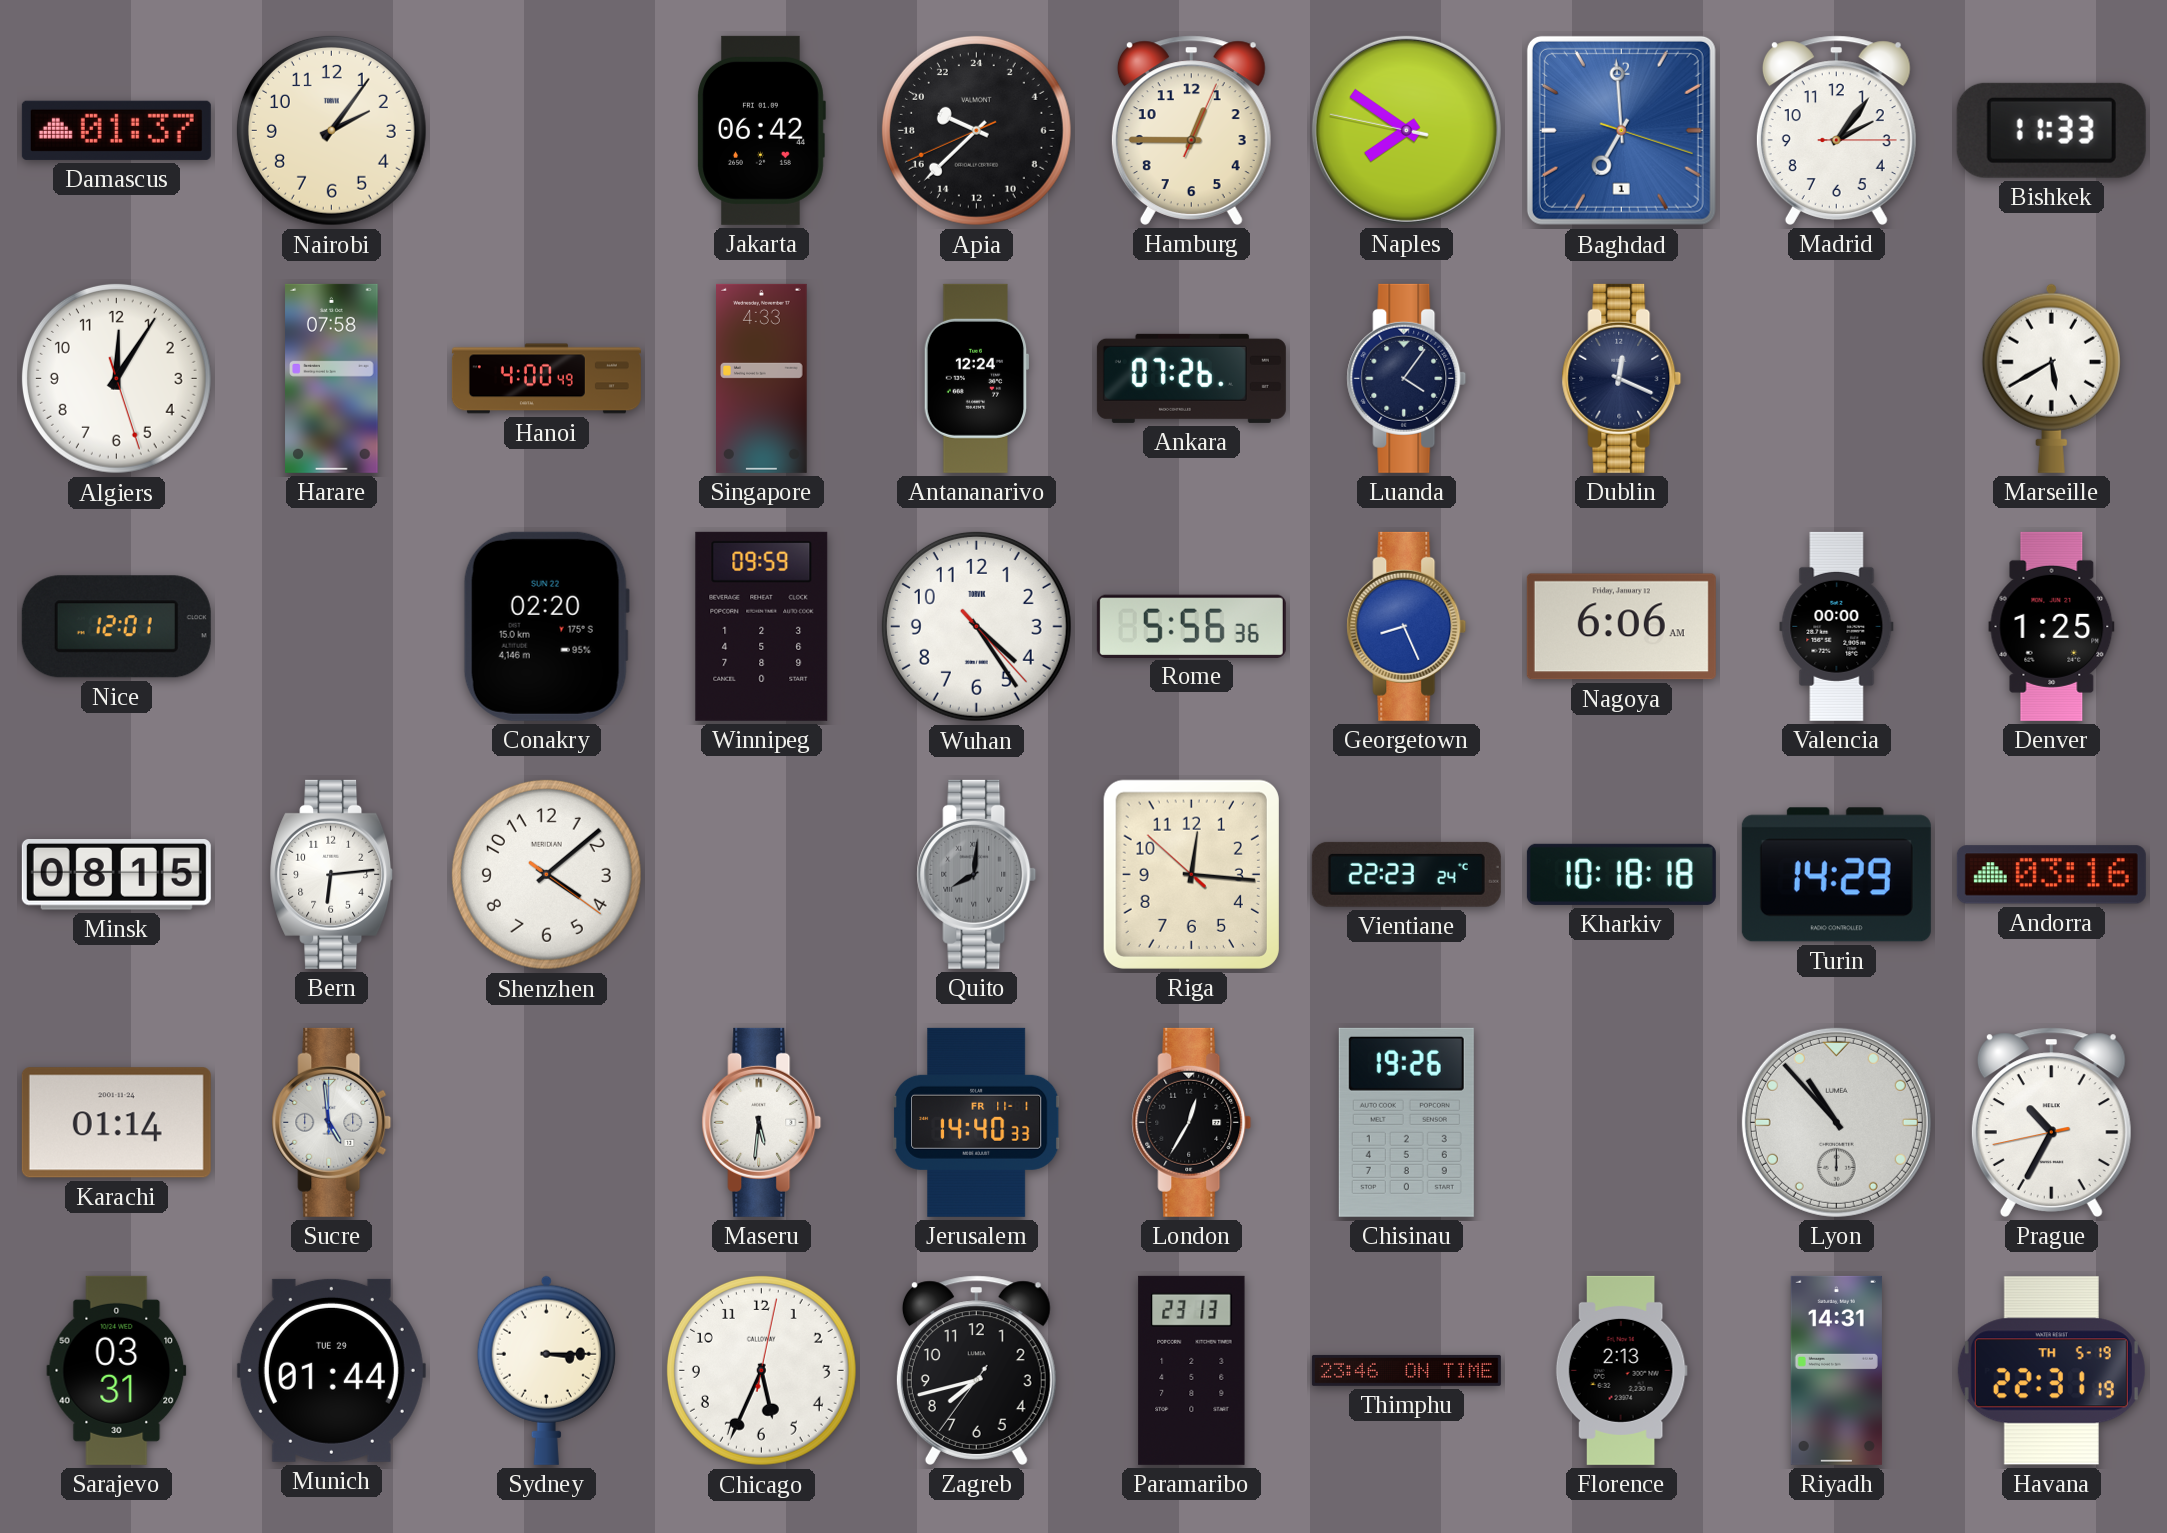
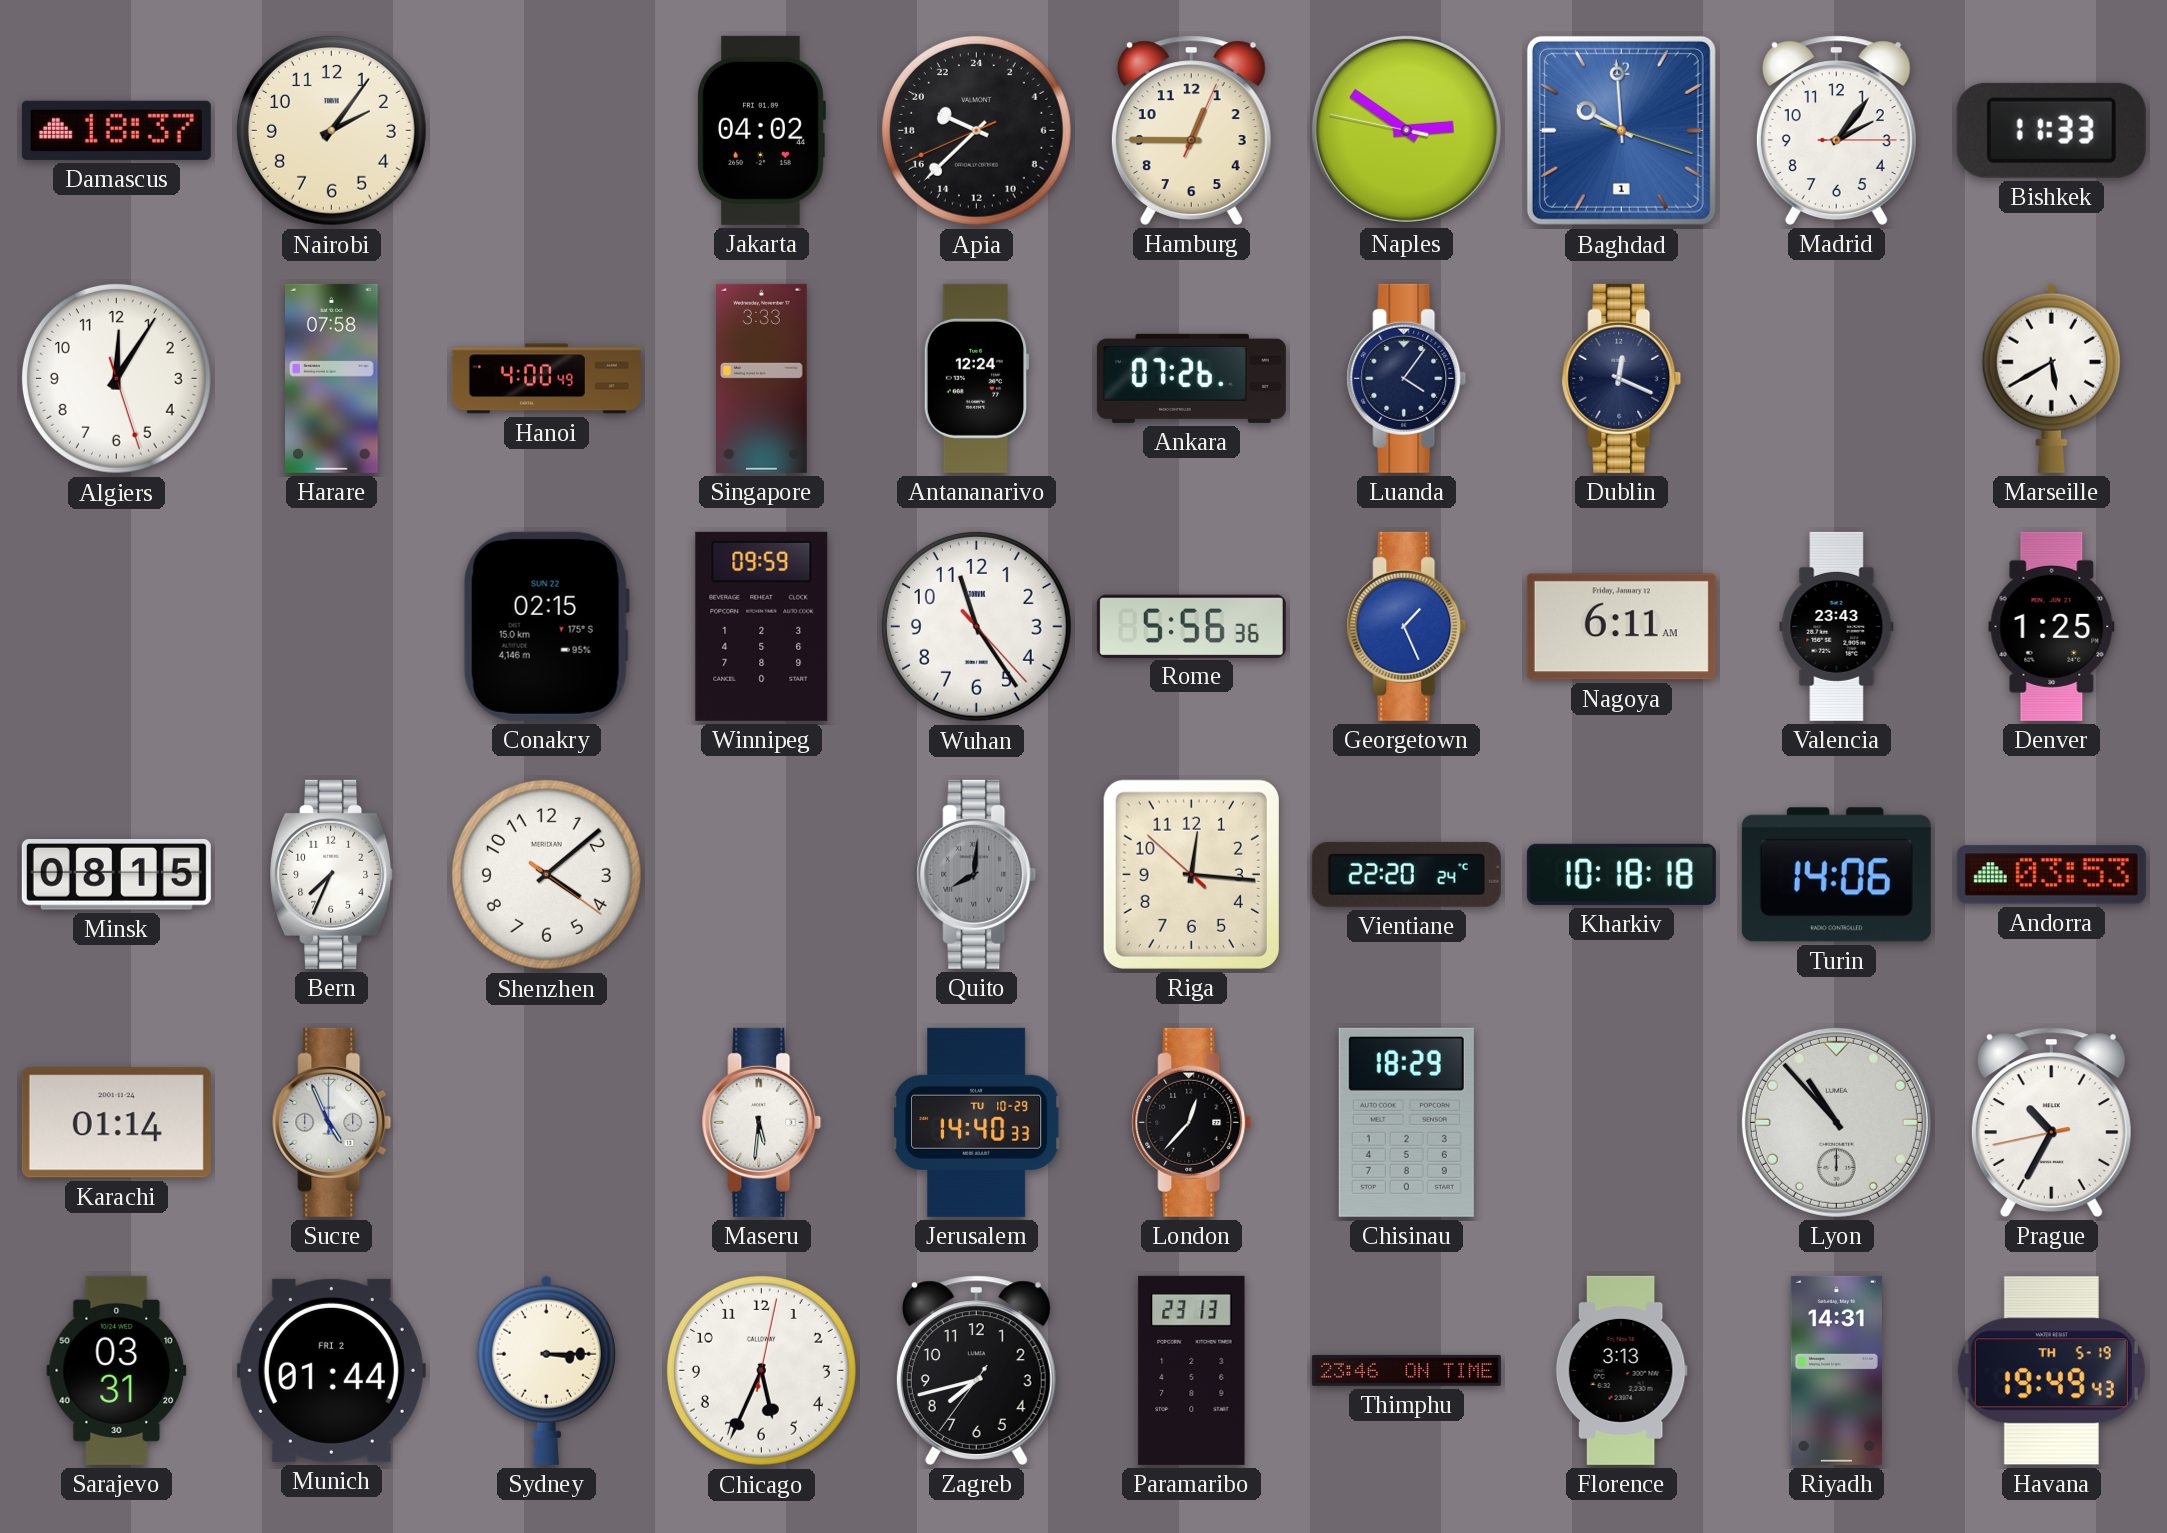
Damascus: 01:37 -> 18:37
Jakarta: 06:42 -> 04:02
Naples: 7:50 -> 2:50
Baghdad: 6:59 -> 9:59
Singapore: 4:33 -> 3:33
Nice: 12:01 -> none
Conakry: 02:20 -> 02:15
Wuhan: 4:24 -> 11:24
Georgetown: 8:26 -> 1:26
Nagoya: 6:06 -> 6:11
Valencia: 00:00 -> 23:43
Bern: 6:14 -> 7:34
Vientiane: 22:23 -> 22:20
Turin: 14:29 -> 14:06
Andorra: 03:16 -> 03:53
Sucre: 4:59 -> 4:56
Jerusalem date: FR 11-1 -> TU 10-29
London: 12:35 -> 12:37
Chisinau: 19:26 -> 18:29
Munich date: TUE 29 -> FRI 2
Florence: 2:13 -> 3:13
Havana: 22:31 -> 19:49
